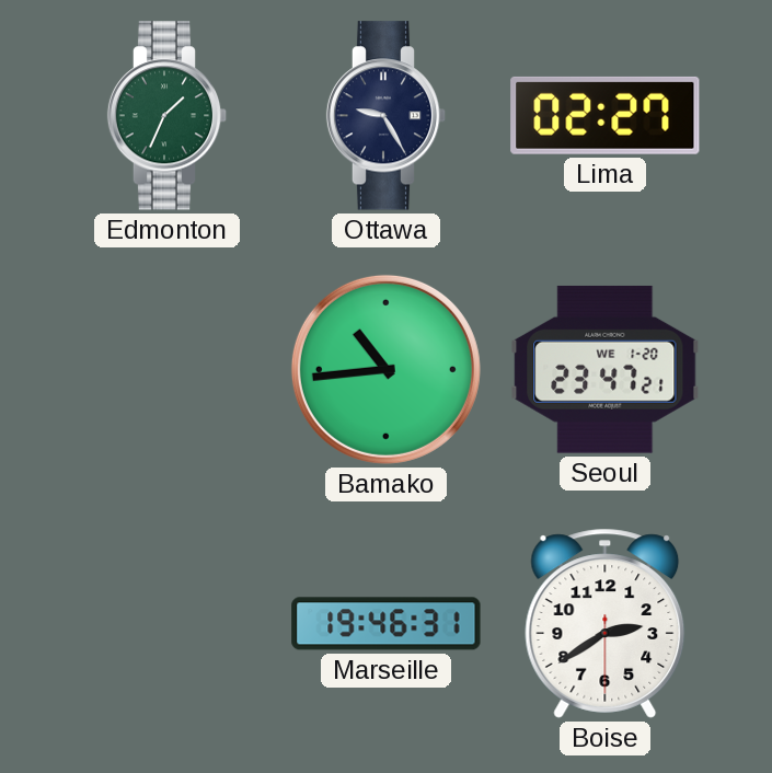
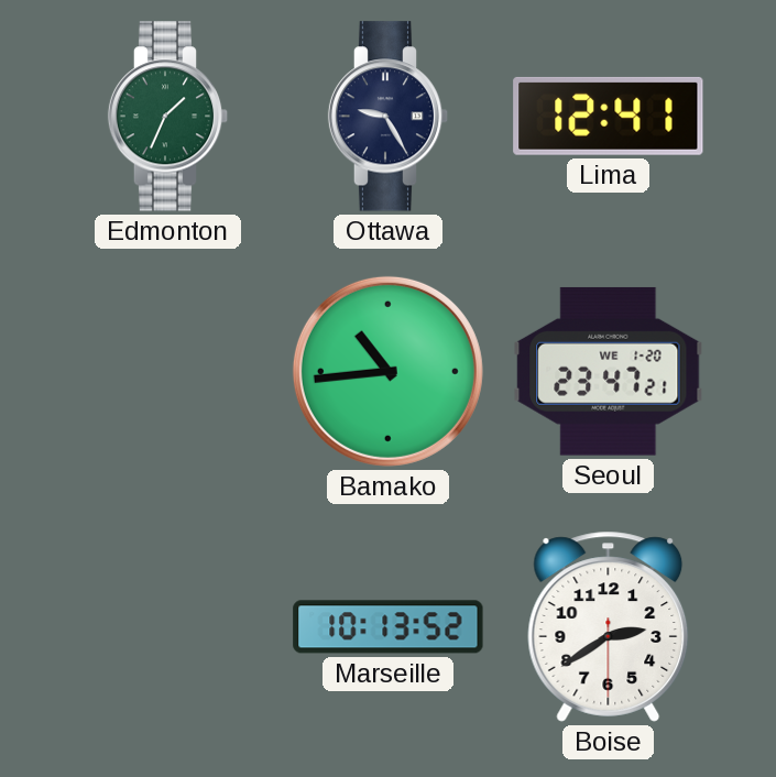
Lima: 02:27 -> 12:41
Marseille: 19:46 -> 10:13
